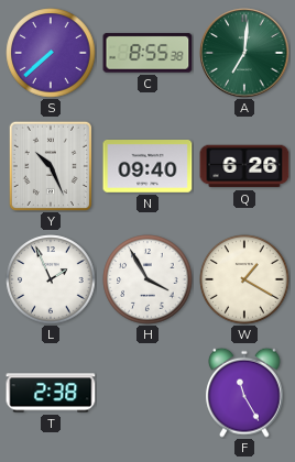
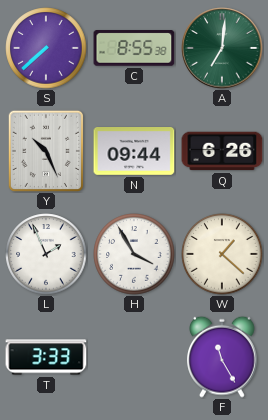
N: 09:40 -> 09:44
W: 1:20 -> 1:22
T: 2:38 -> 3:33
